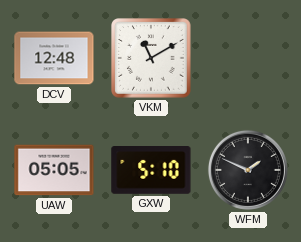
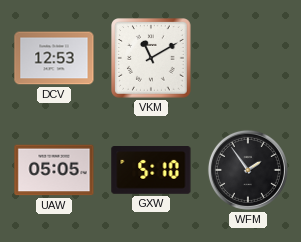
DCV: 12:48 -> 12:53
WFM: 1:49 -> 1:54
